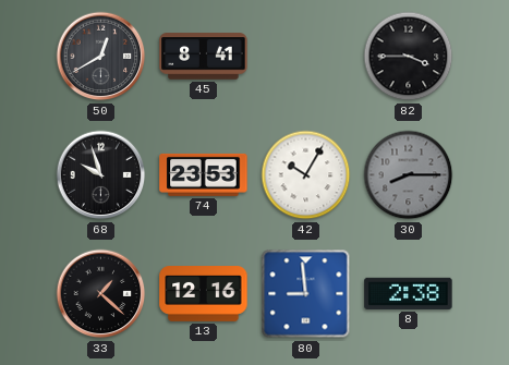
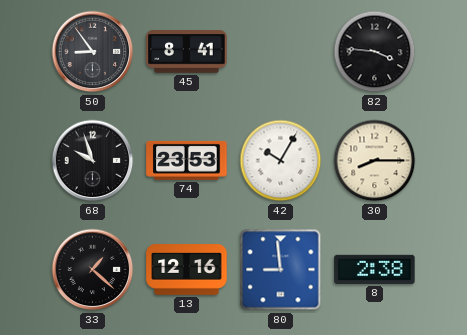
50: 12:40 -> 8:54
82: 3:45 -> 3:46
30 dial: grey -> cream
